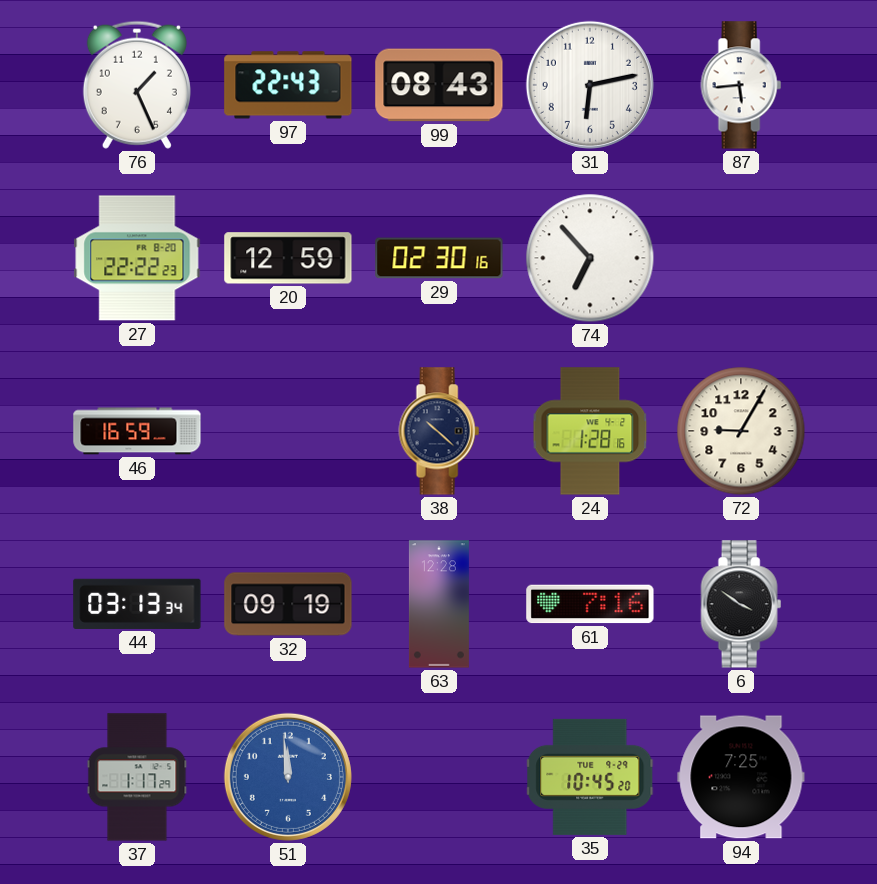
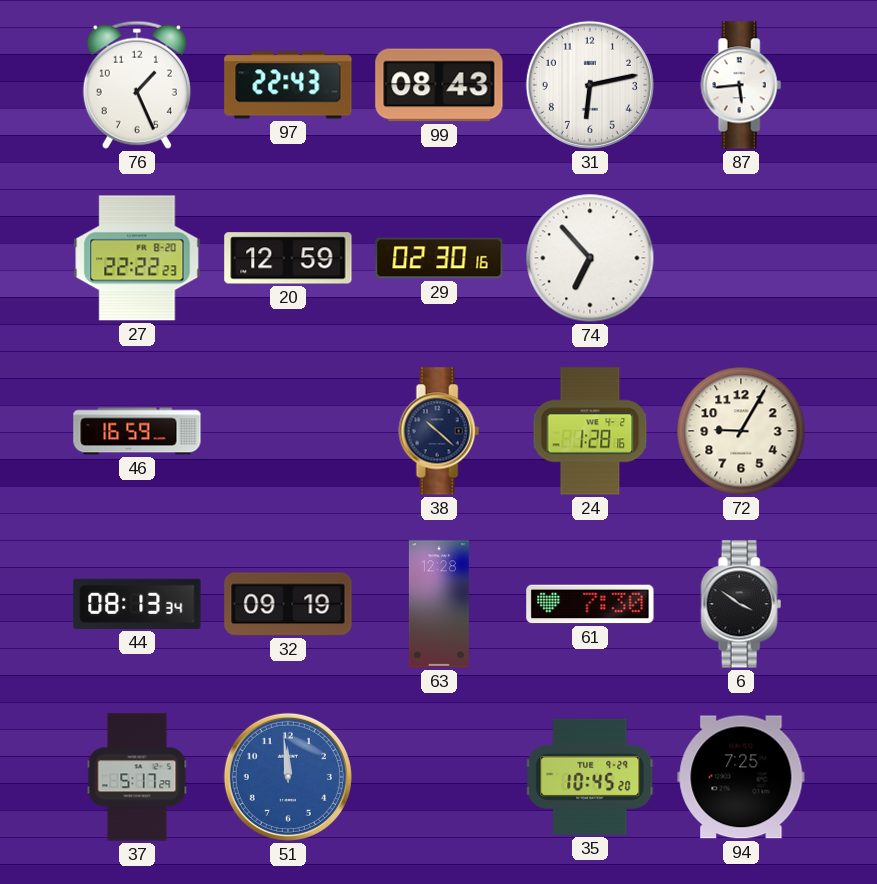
44: 03:13 -> 08:13
61: 7:16 -> 7:30
37: 1:17 -> 5:17
